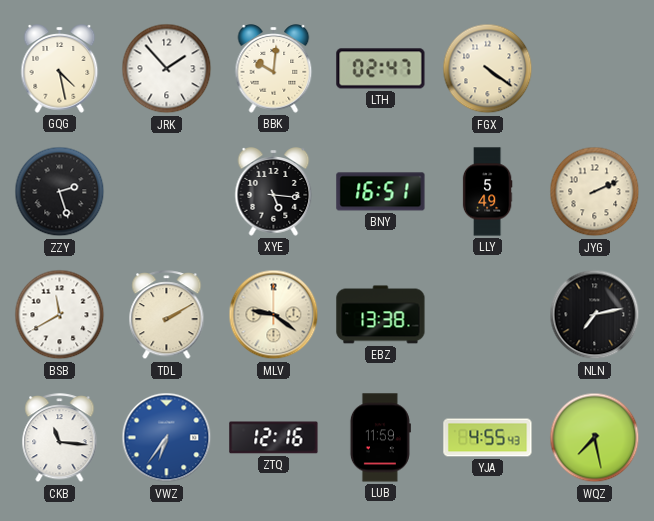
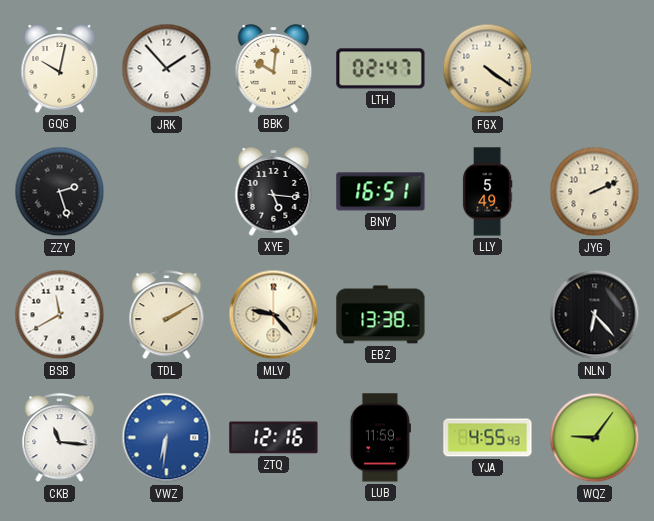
GQG: 4:28 -> 10:02
MLV: 9:21 -> 9:23
NLN: 7:13 -> 6:23
VWZ: 6:36 -> 6:31
WQZ: 7:28 -> 9:06
